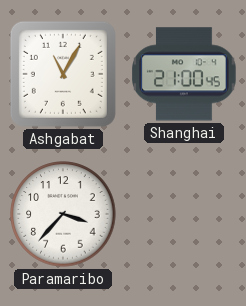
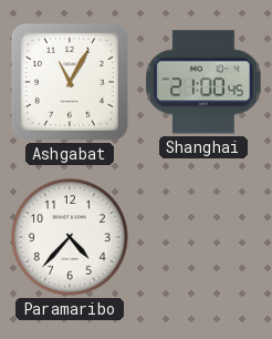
Paramaribo: 3:37 -> 4:37
